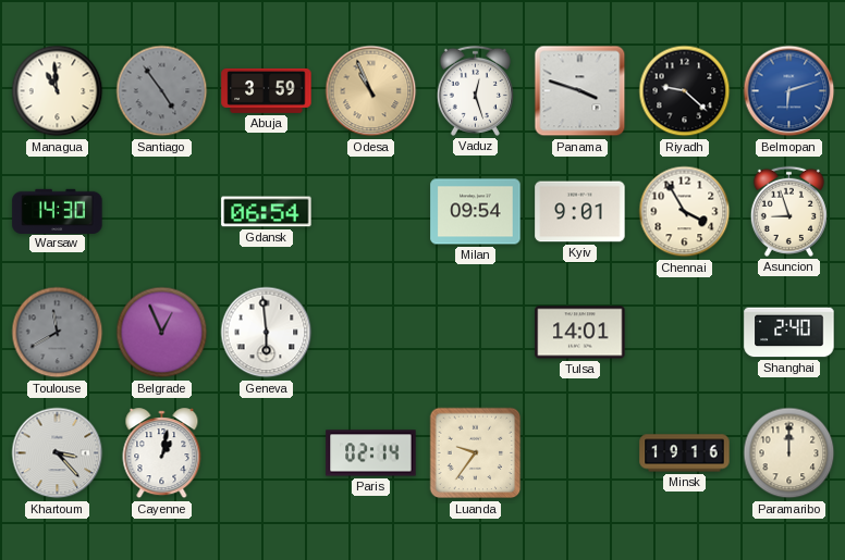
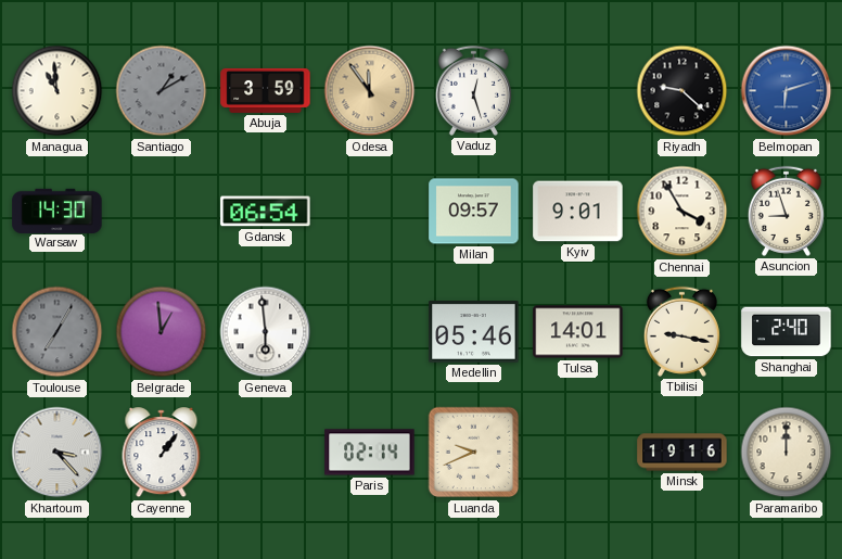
Santiago: 4:54 -> 1:10
Odesa: 10:56 -> 11:54
Panama: 3:48 -> none
Milan: 09:54 -> 09:57
Toulouse: 11:40 -> 7:05
Belgrade: 12:56 -> 12:59
Medellin: none -> 05:46
Tbilisi: none -> 9:17
Cayenne: 1:02 -> 1:06
Luanda: 9:36 -> 9:41
